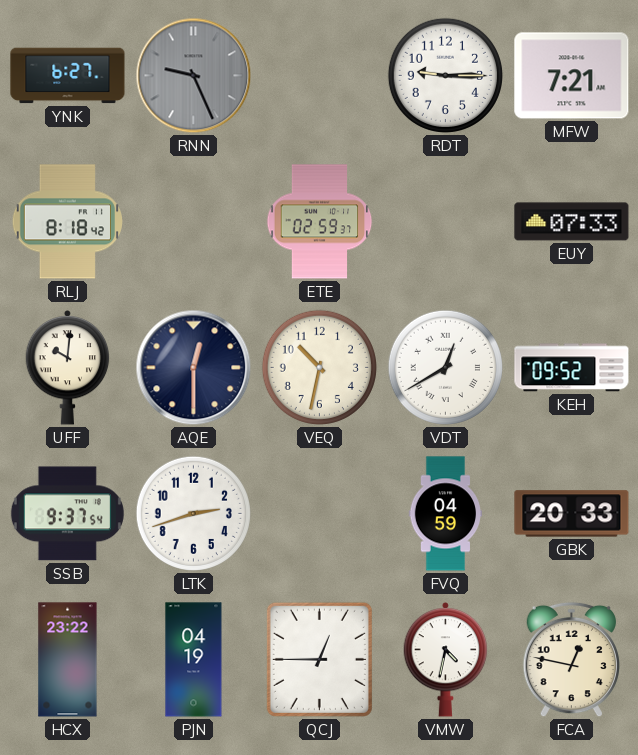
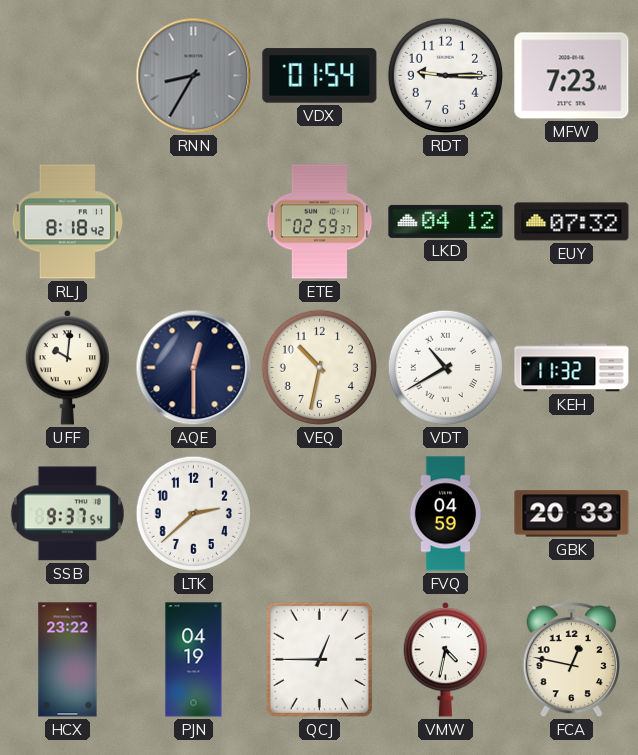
YNK: 6:27 -> none
RNN: 9:26 -> 8:35
VDX: none -> 01:54
MFW: 7:21 -> 7:23
LKD: none -> 04:12
EUY: 07:33 -> 07:32
VDT: 12:40 -> 10:40
KEH: 09:52 -> 11:32
LTK: 2:42 -> 2:38
